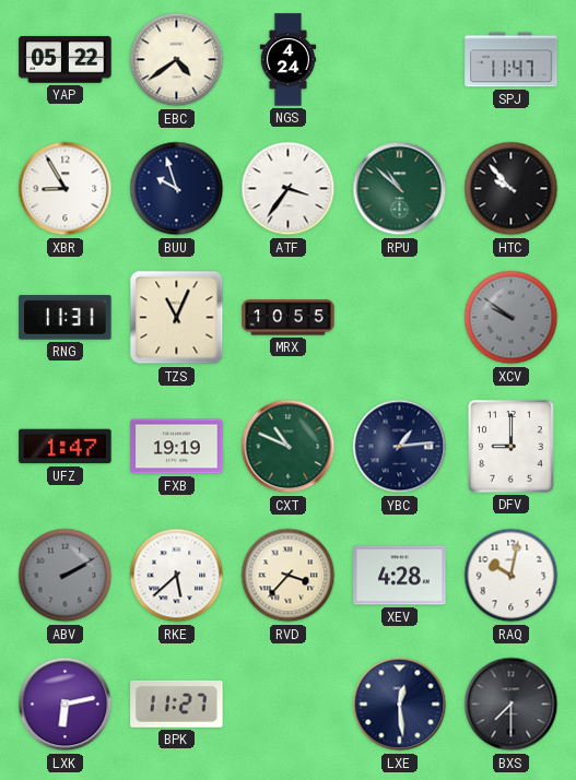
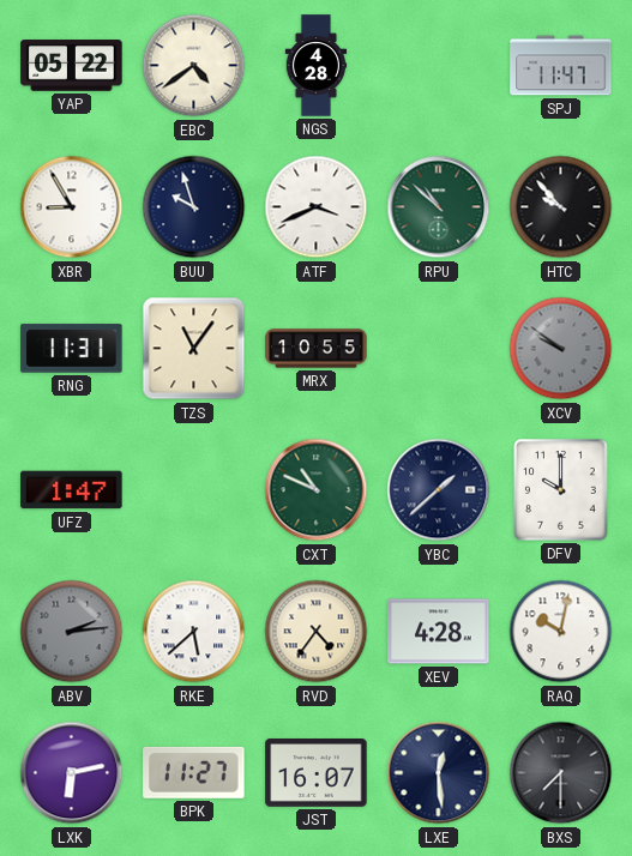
NGS: 4:24 -> 4:28
ATF: 3:36 -> 3:41
TZS: 11:04 -> 11:06
FXB: 19:19 -> none
YBC: 1:14 -> 1:38
DFV: 9:00 -> 10:00
ABV: 2:10 -> 2:14
RVD: 3:37 -> 4:36
JST: none -> 16:07
